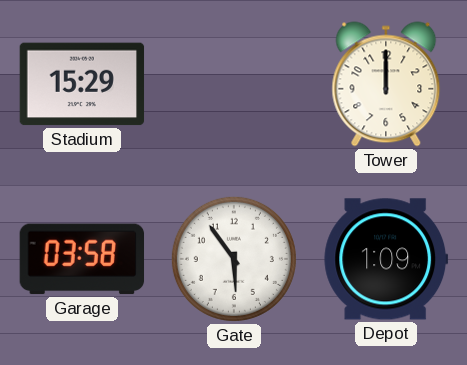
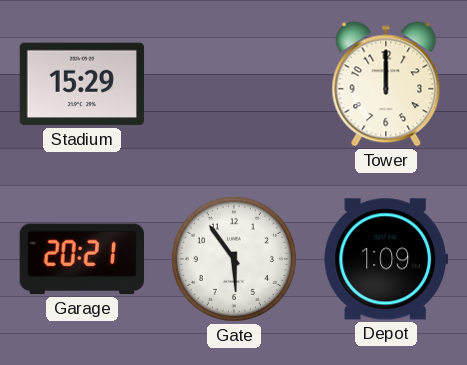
Garage: 03:58 -> 20:21
